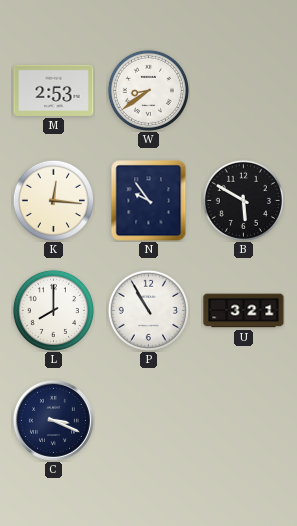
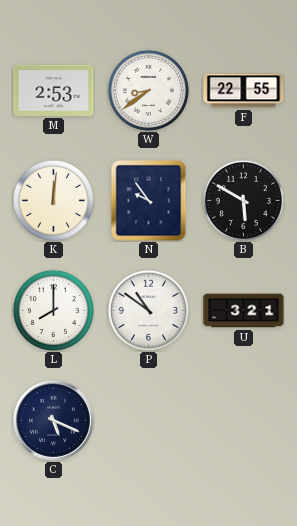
F: none -> 22:55
K: 12:16 -> 12:01
P: 10:55 -> 10:51
C: 3:19 -> 5:19
